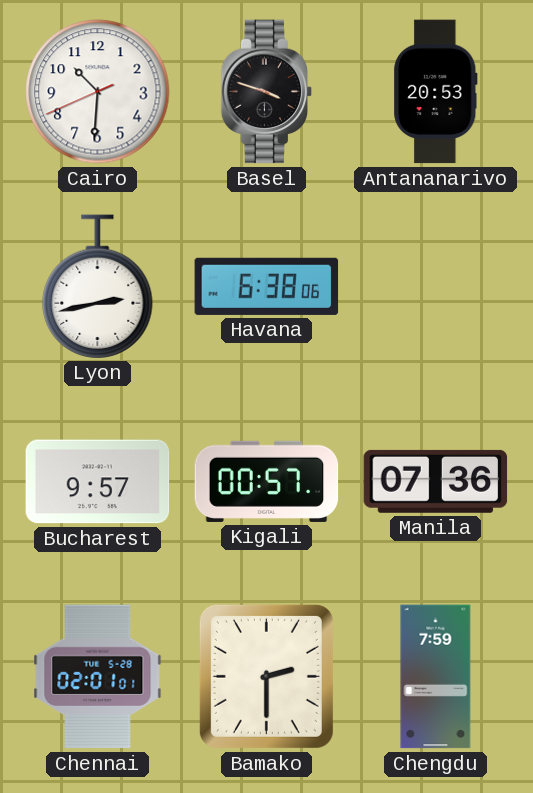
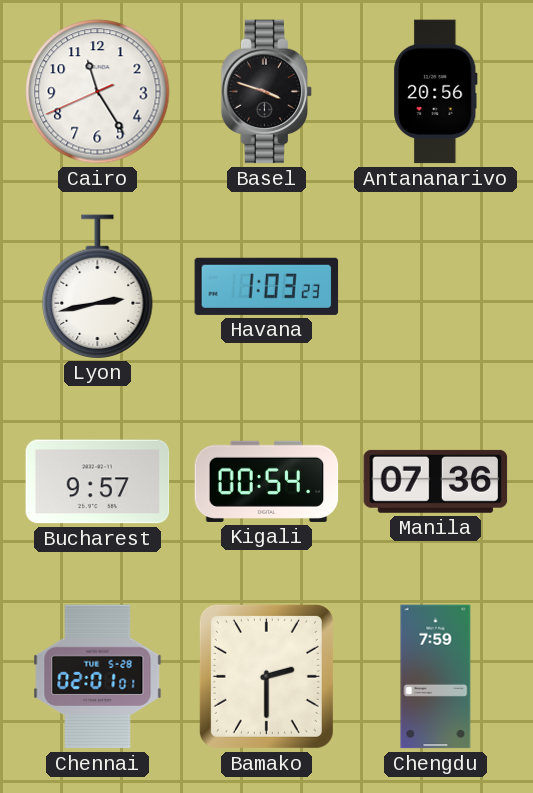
Cairo: 10:30 -> 11:24
Antananarivo: 20:53 -> 20:56
Havana: 6:38 -> 1:03
Kigali: 00:57 -> 00:54
